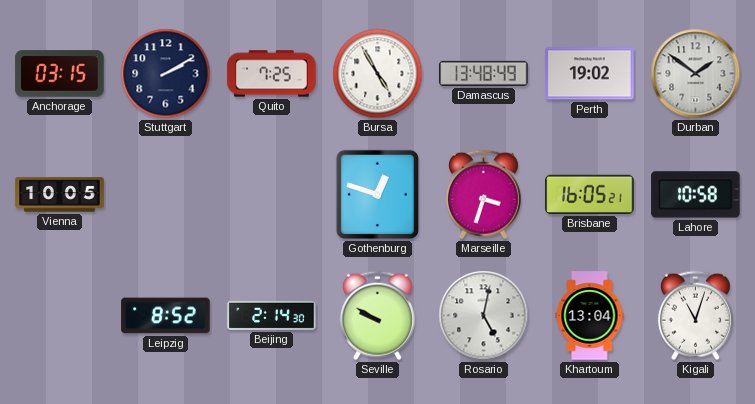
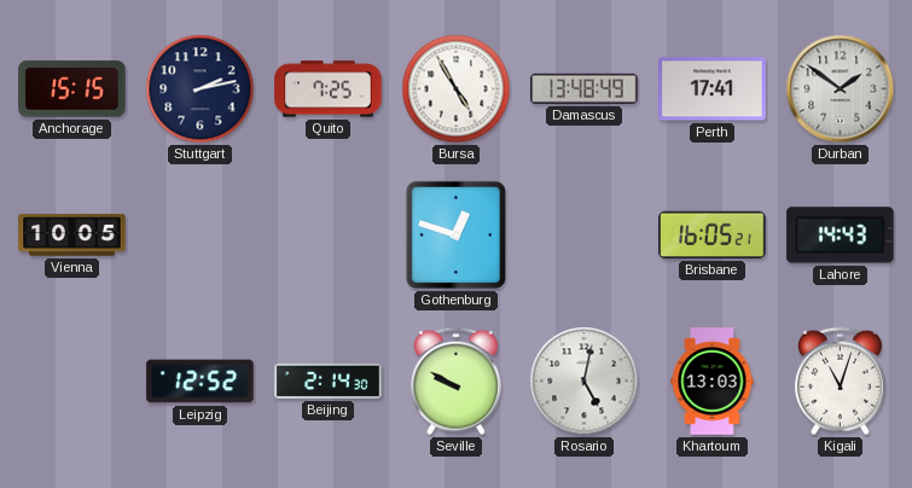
Anchorage: 03:15 -> 15:15
Stuttgart: 2:10 -> 2:13
Perth: 19:02 -> 17:41
Marseille: 3:33 -> none
Lahore: 10:58 -> 14:43
Leipzig: 8:52 -> 12:52
Khartoum: 13:04 -> 13:03
